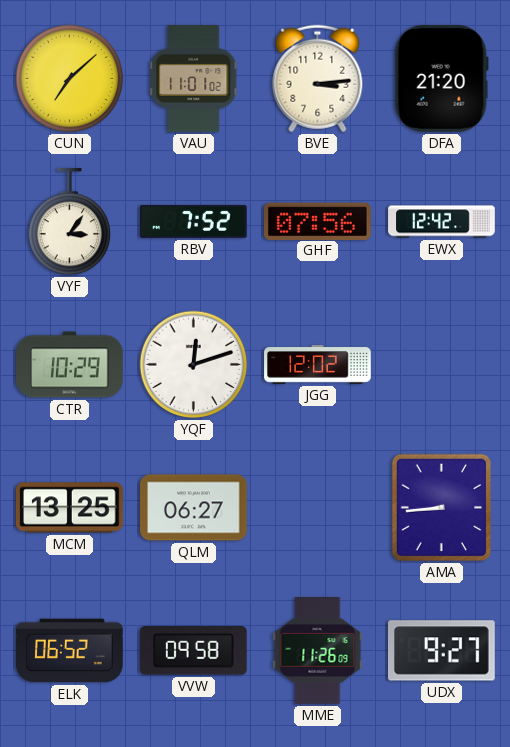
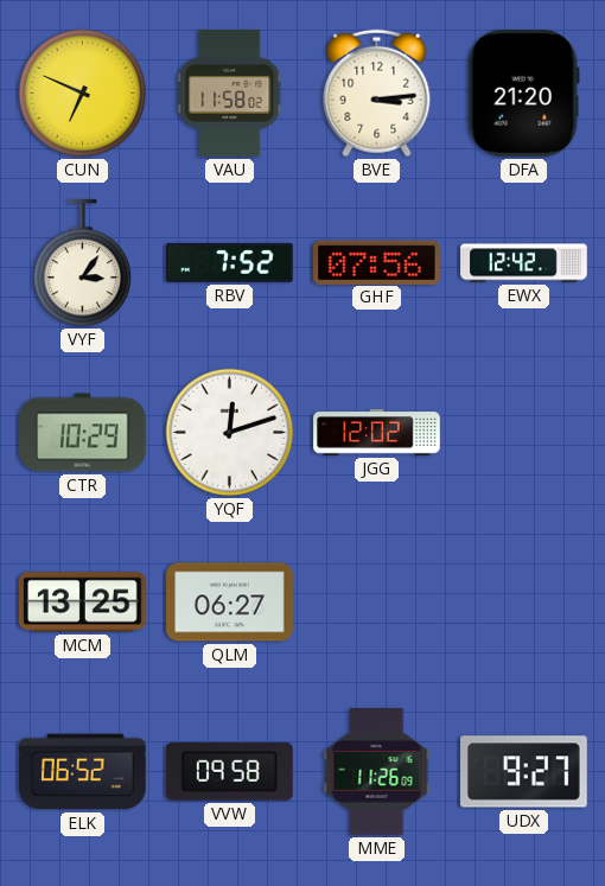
CUN: 7:08 -> 6:49
VAU: 11:01 -> 11:58
AMA: 8:44 -> none
